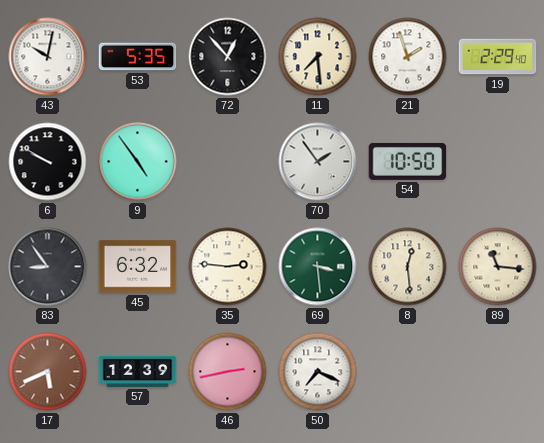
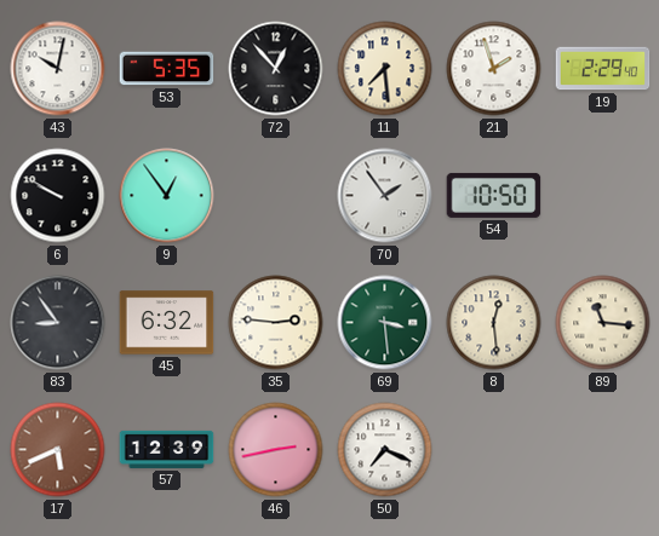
9: 4:54 -> 12:54
